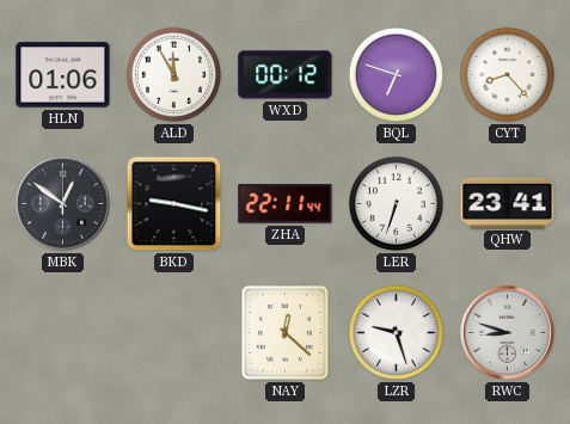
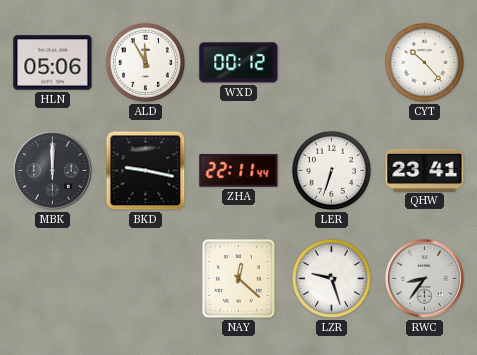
HLN: 01:06 -> 05:06
BQL: 6:48 -> none
CYT: 8:23 -> 10:23
MBK: 12:51 -> 12:00
RWC: 8:48 -> 8:36
